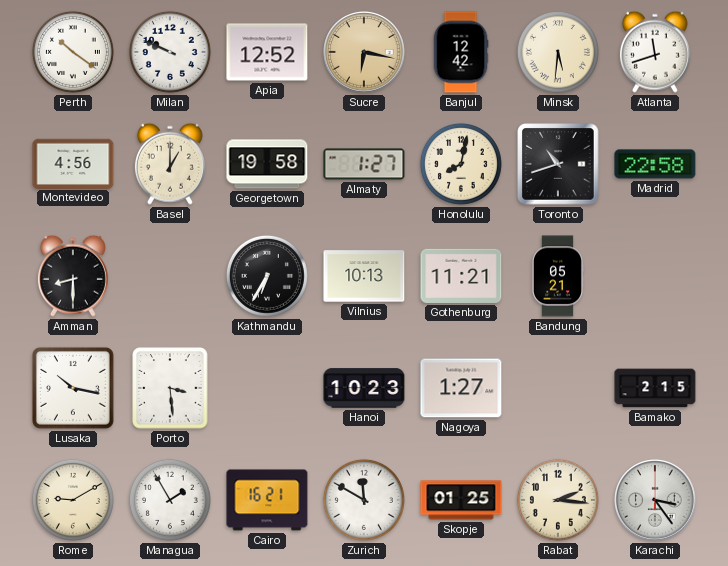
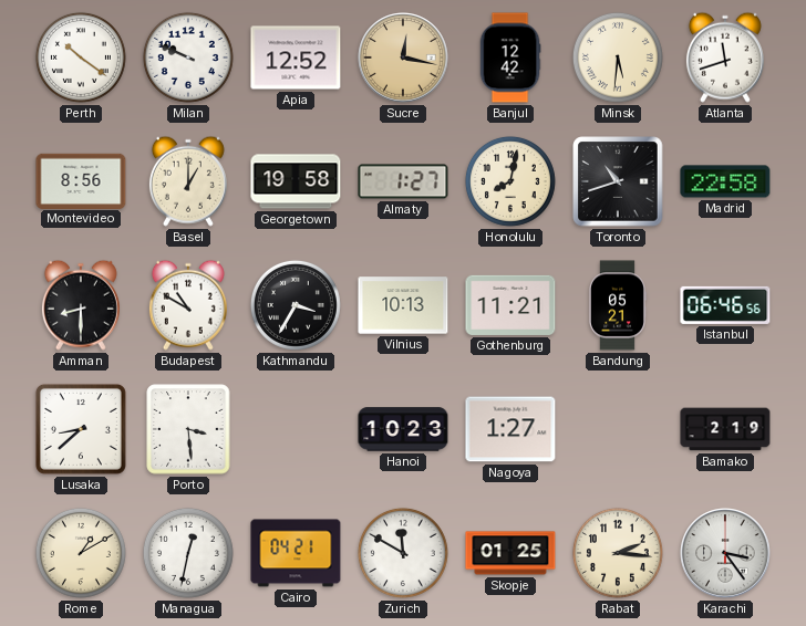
Sucre: 6:17 -> 12:17
Montevideo: 4:56 -> 8:56
Budapest: none -> 10:50
Kathmandu: 6:35 -> 3:35
Istanbul: none -> 06:46
Lusaka: 10:17 -> 8:38
Bamako: 2:15 -> 2:19
Rome: 9:10 -> 1:10
Managua: 1:55 -> 12:32
Cairo: 16:21 -> 04:21
